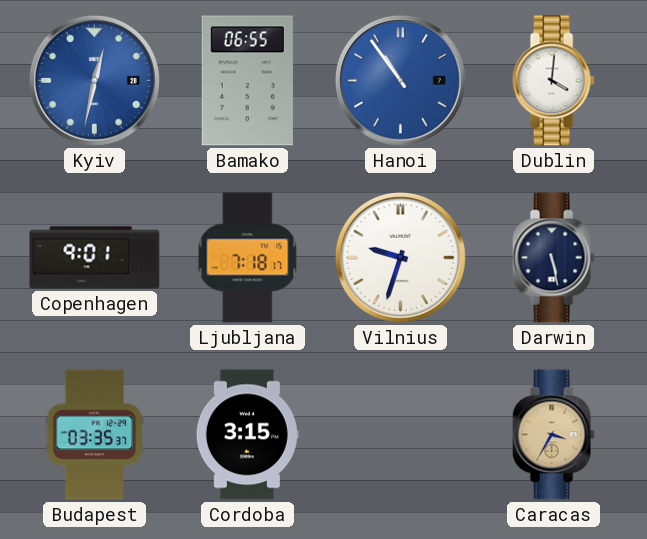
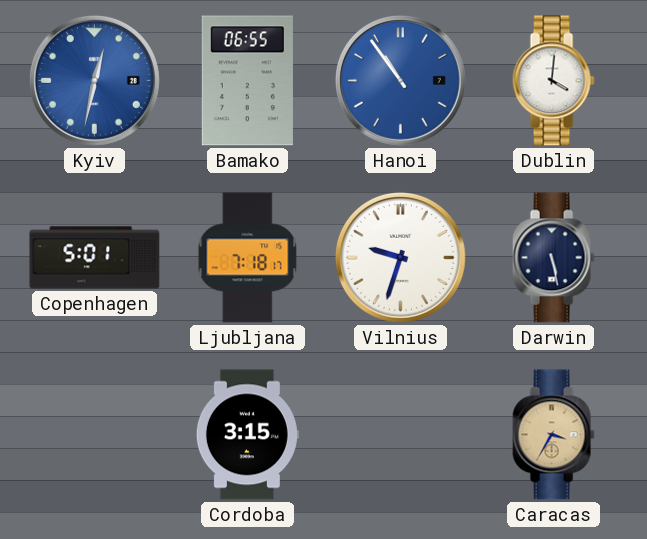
Copenhagen: 9:01 -> 5:01
Budapest: 03:35 -> none
